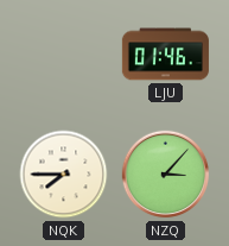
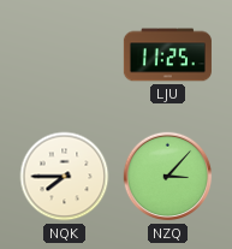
LJU: 01:46 -> 11:25
